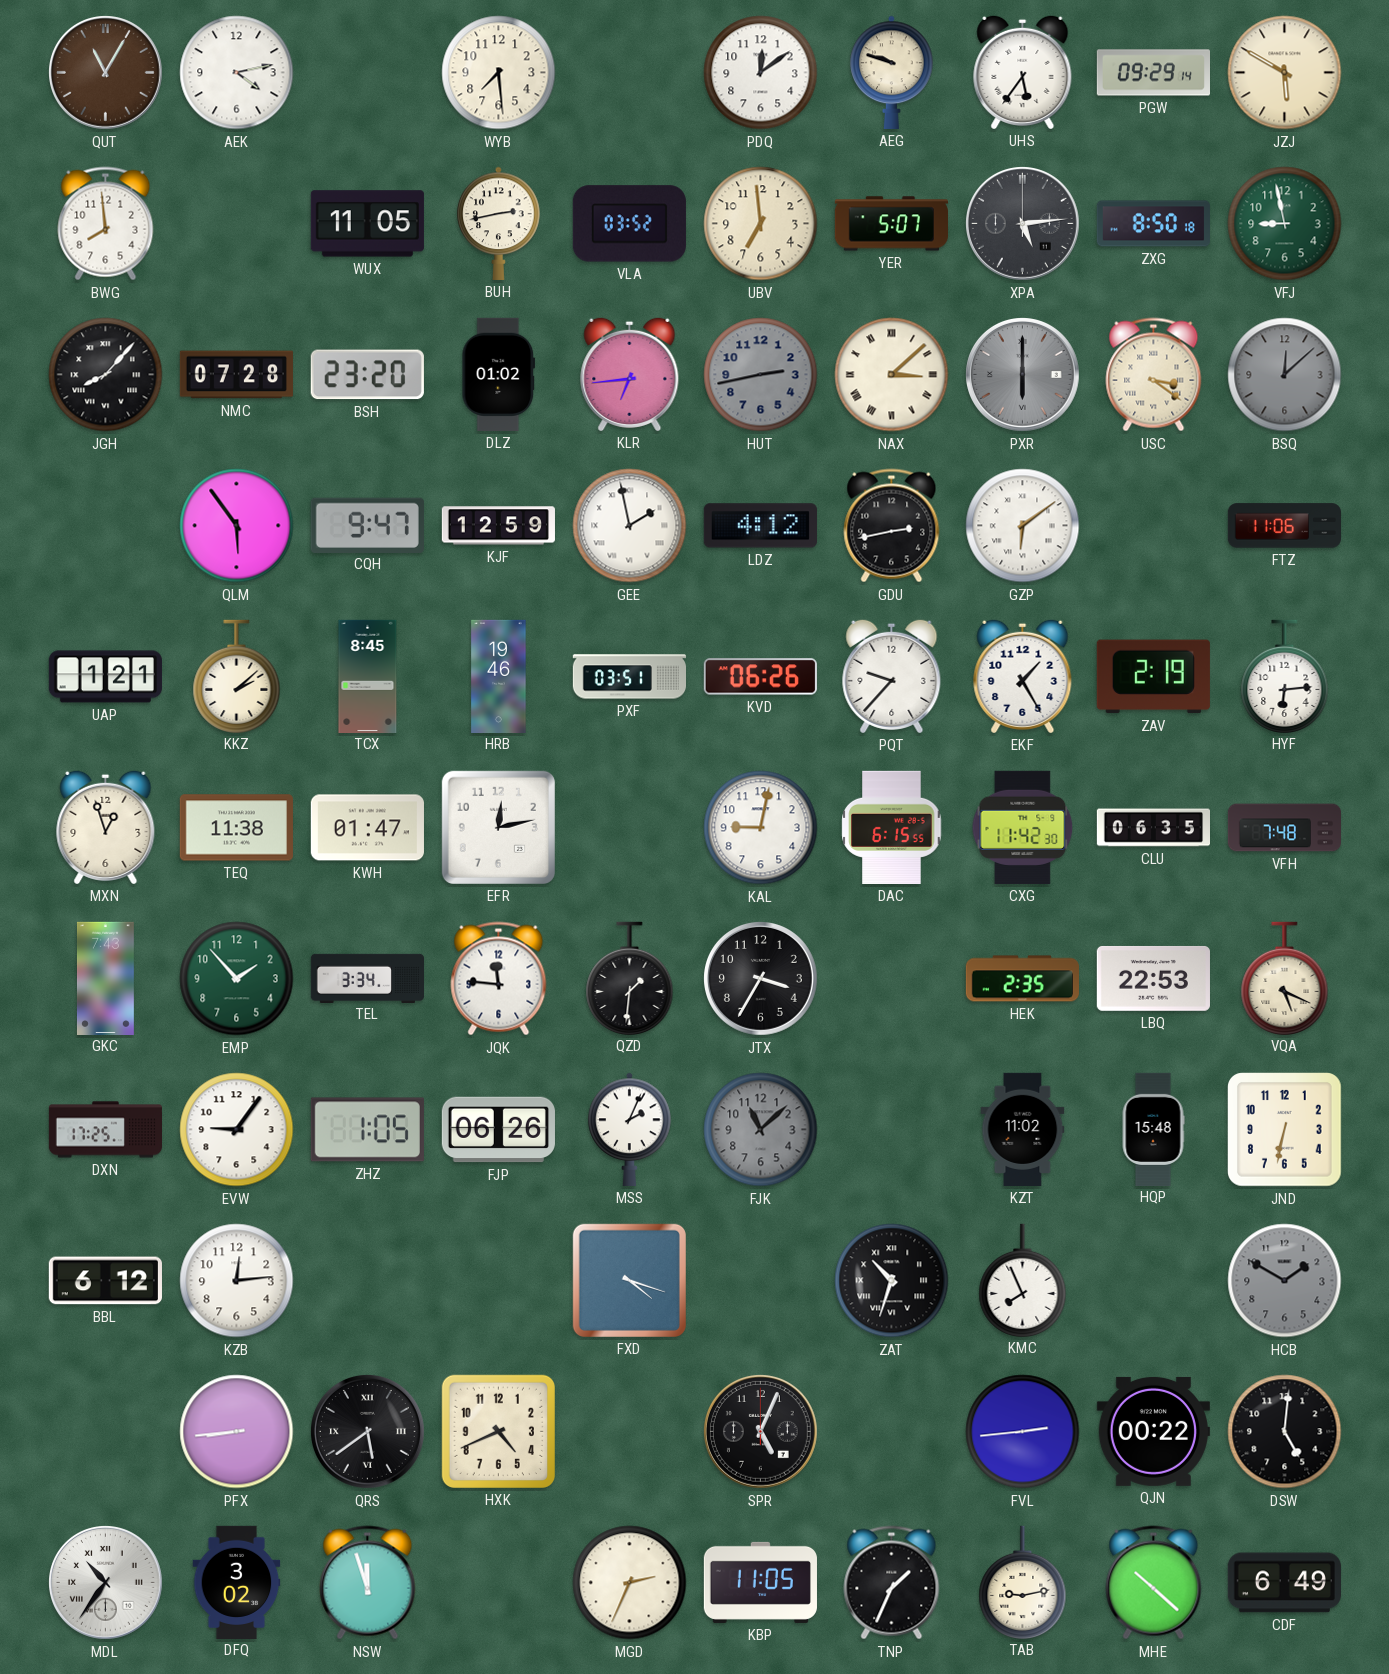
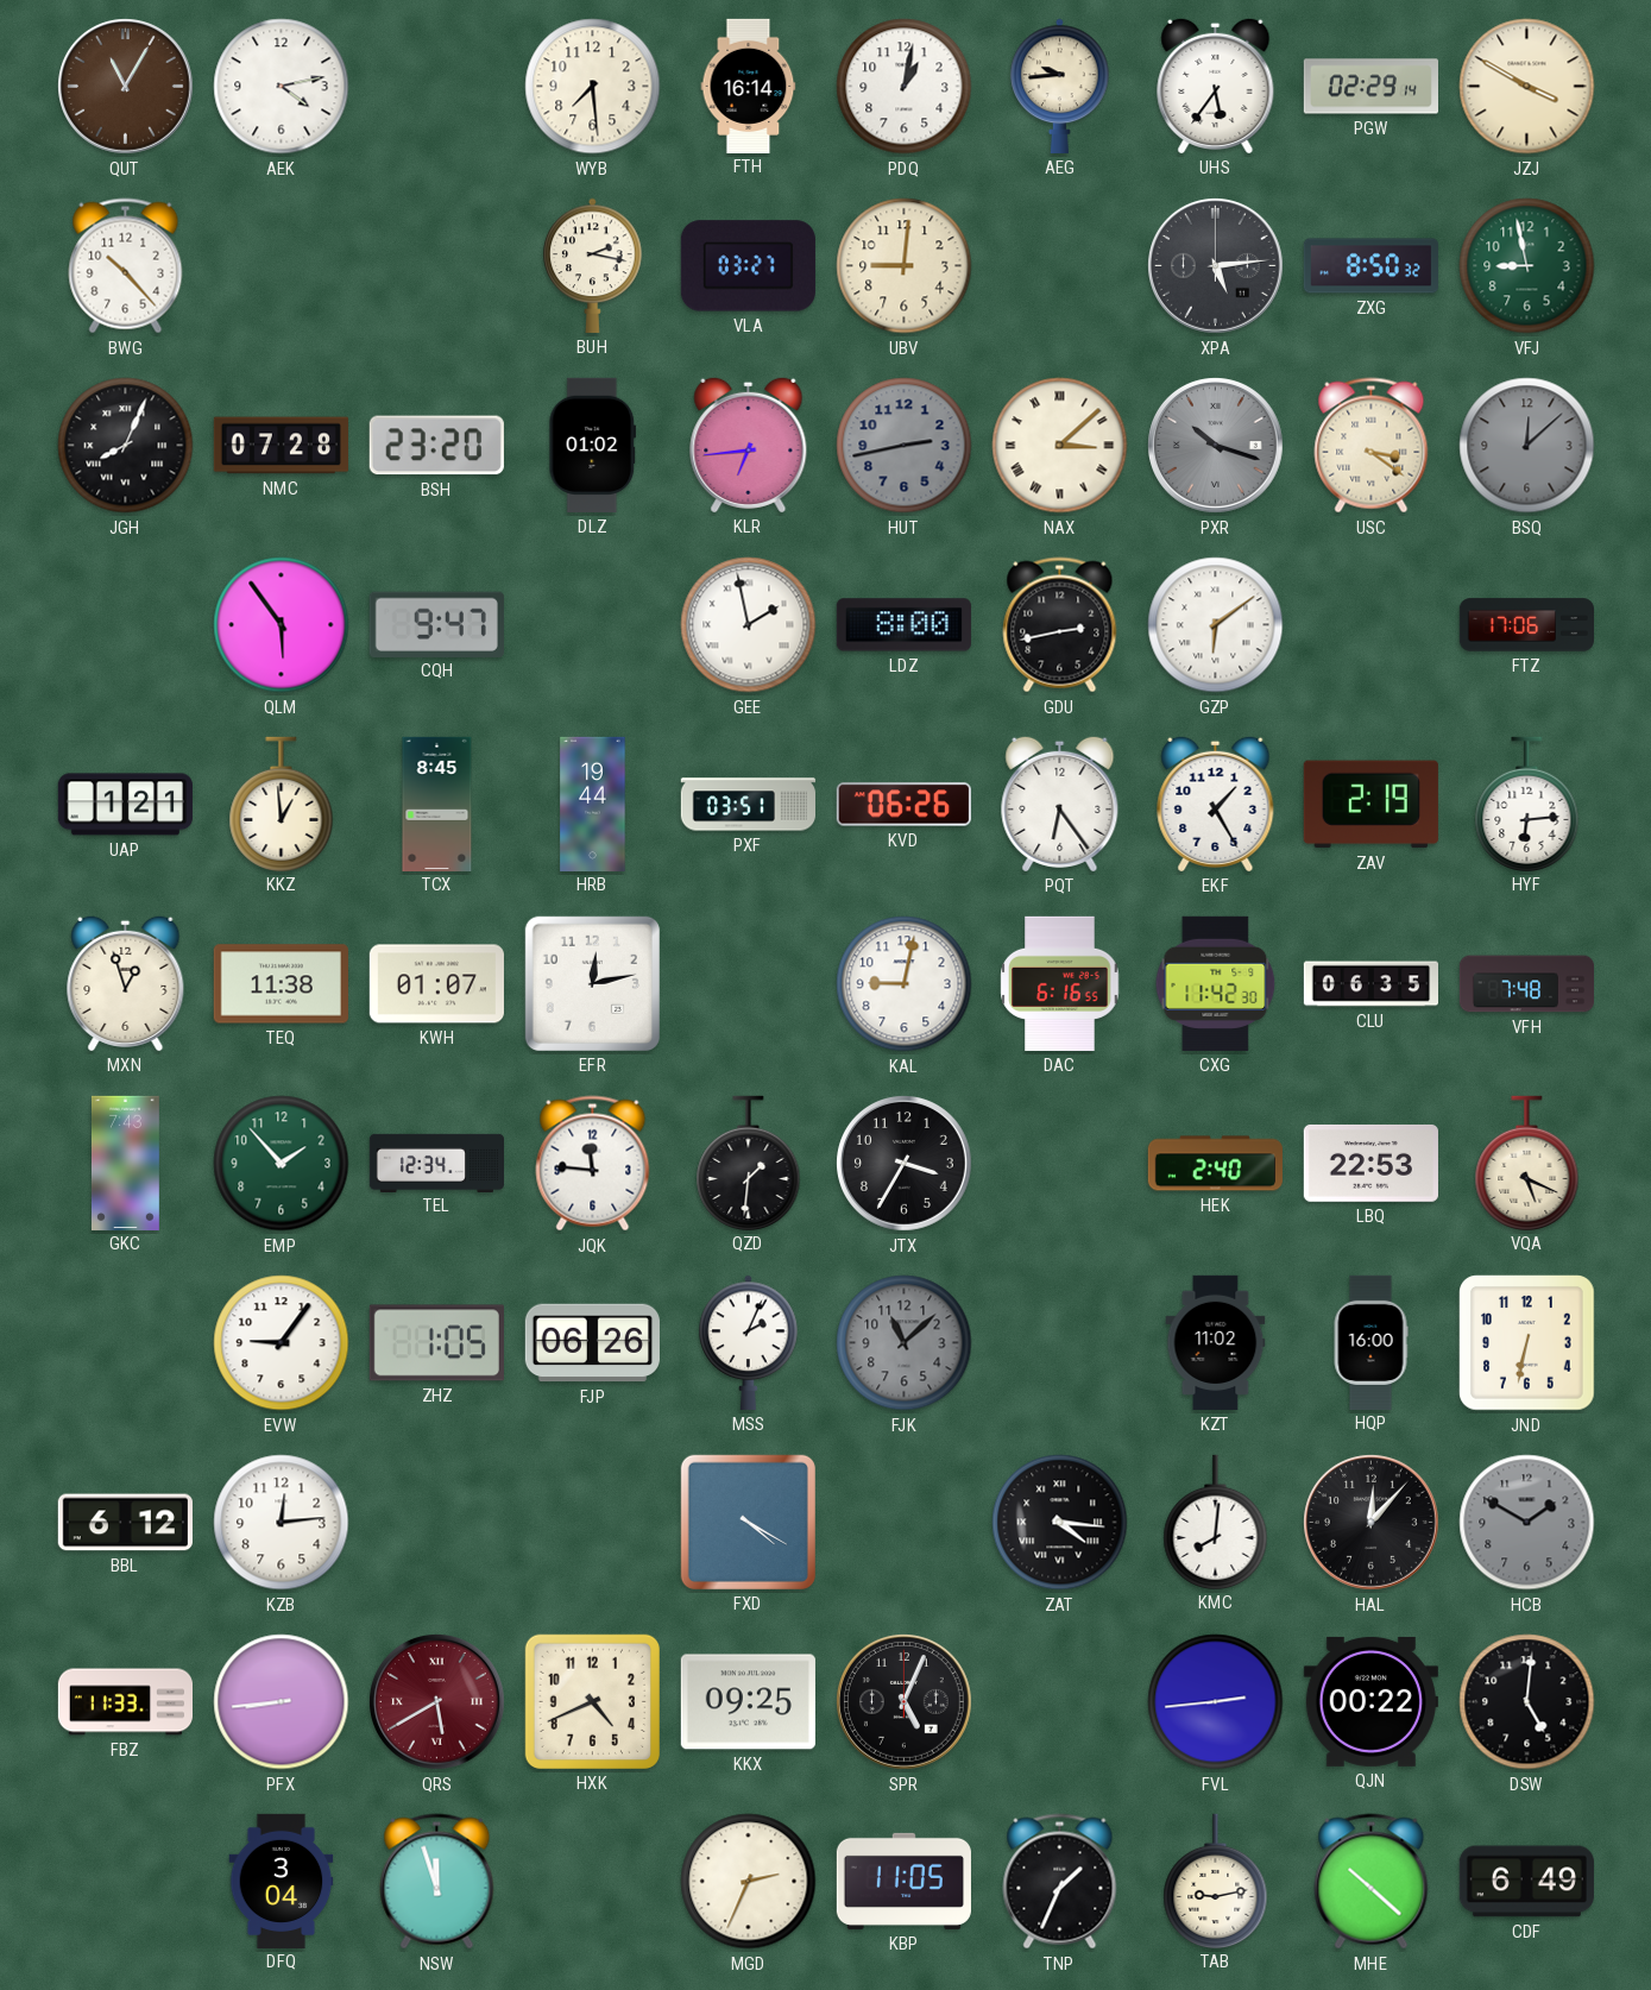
FTH: none -> 16:14
PDQ: 12:09 -> 1:02
AEG: 9:48 -> 9:44
PGW: 09:29 -> 02:29
JZJ: 5:50 -> 3:50
BWG: 7:59 -> 10:23
WUX: 11:05 -> none
BUH: 2:43 -> 2:17
VLA: 03:52 -> 03:27
UBV: 6:59 -> 9:01
YER: 5:07 -> none
ZXG: 8:50:18 -> 8:50:32
JGH: 8:07 -> 8:04
PXR: 6:00 -> 10:18
KJF: 12:59 -> none
LDZ: 4:12 -> 8:00
FTZ: 11:06 -> 17:06
KKZ: 2:08 -> 12:59
HRB: 19:46 -> 19:44
PQT: 9:37 -> 6:24
KWH: 01:47 -> 01:07
DAC: 6:15 -> 6:16
TEL: 3:34 -> 12:34
HEK: 2:35 -> 2:40
DXN: 17:25 -> none
HQP: 15:48 -> 16:00
FXD: 4:18 -> 4:20
ZAT: 10:33 -> 4:16
KMC: 7:56 -> 8:01
HAL: none -> 12:07
FBZ: none -> 11:33
QRS: 5:39 -> 5:40
QRS dial: black -> burgundy
KKX: none -> 09:25
MDL: 10:36 -> none
DFQ: 3:02 -> 3:04
